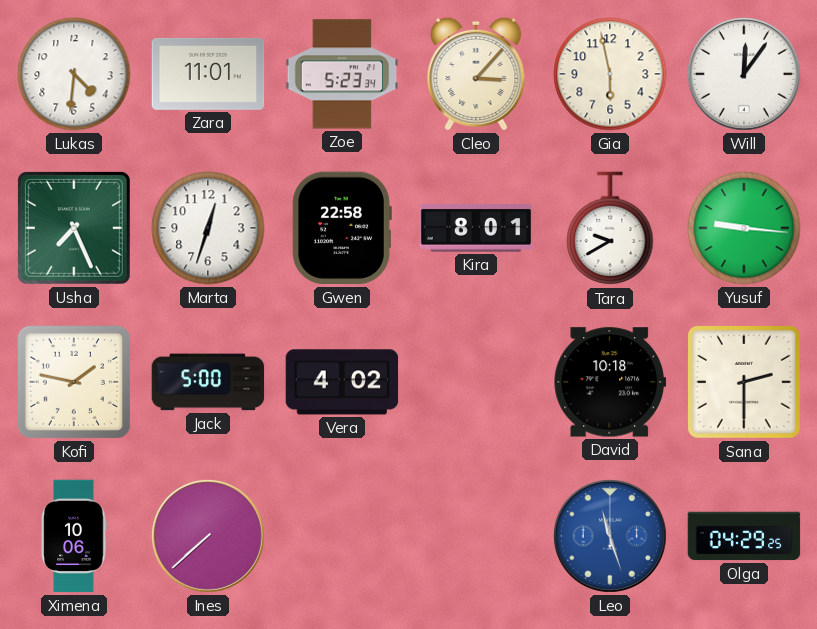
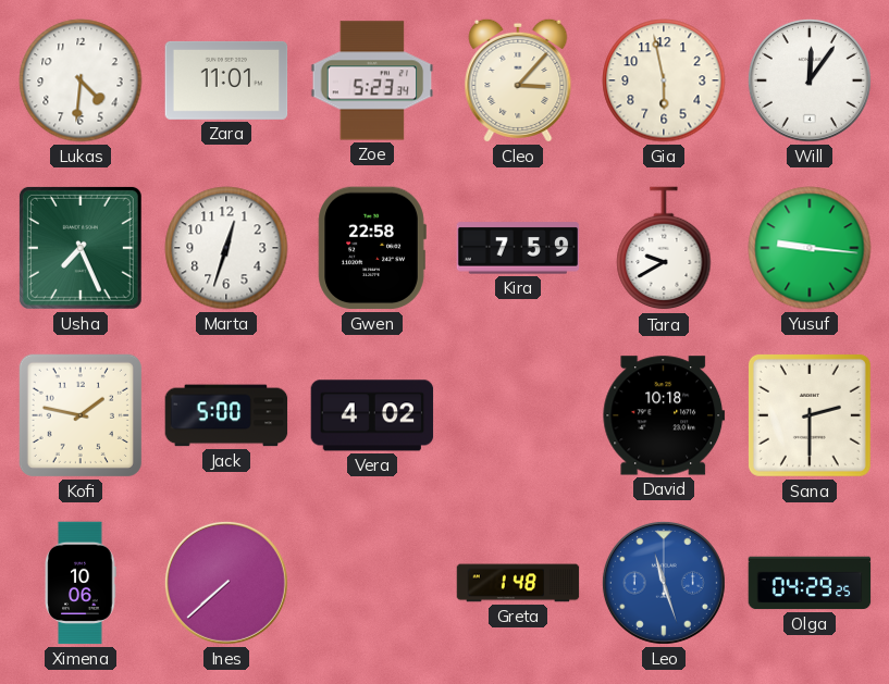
Kira: 8:01 -> 7:59
Greta: none -> 1:48
